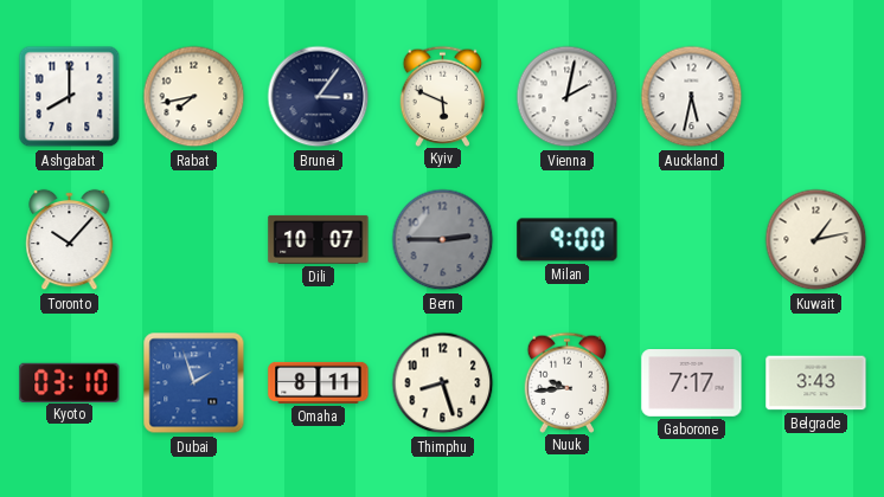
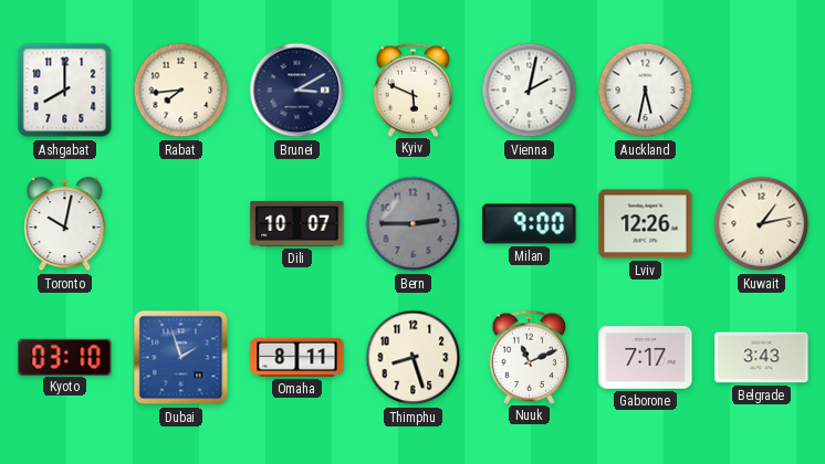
Rabat: 7:43 -> 7:44
Brunei: 3:06 -> 3:10
Toronto: 10:07 -> 10:02
Lviv: none -> 12:26
Nuuk: 9:44 -> 11:11
